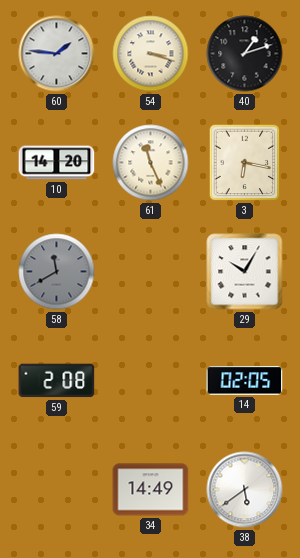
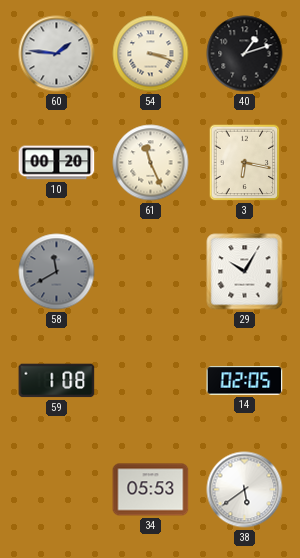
10: 14:20 -> 00:20
59: 2:08 -> 1:08
34: 14:49 -> 05:53
